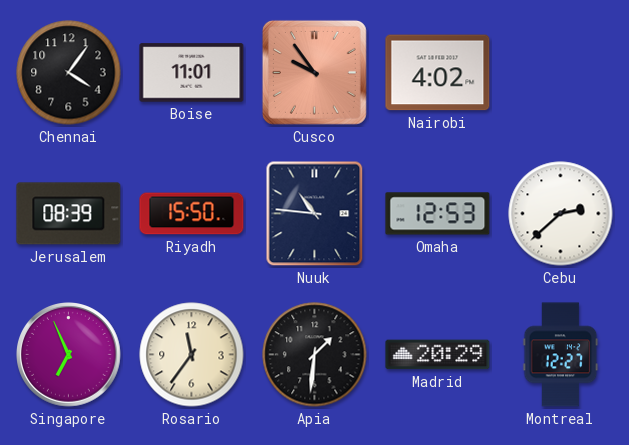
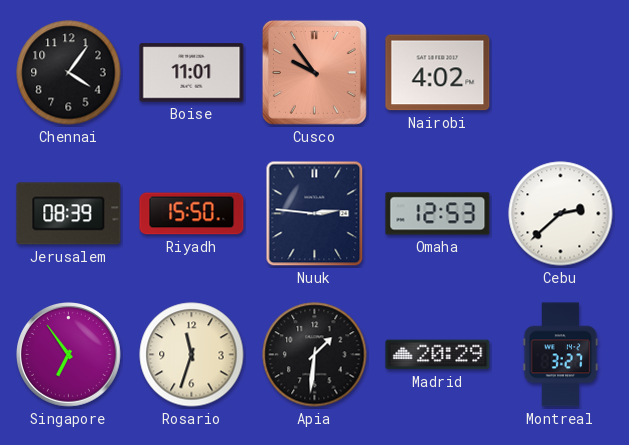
Nuuk: 10:46 -> 2:46
Singapore: 6:56 -> 6:54
Rosario: 11:36 -> 11:33
Montreal: 12:27 -> 3:27
